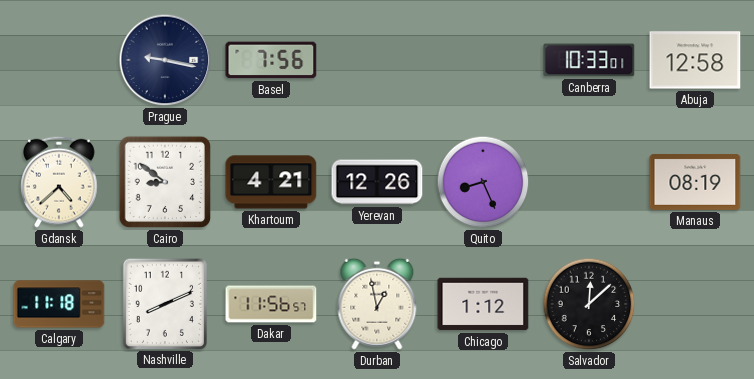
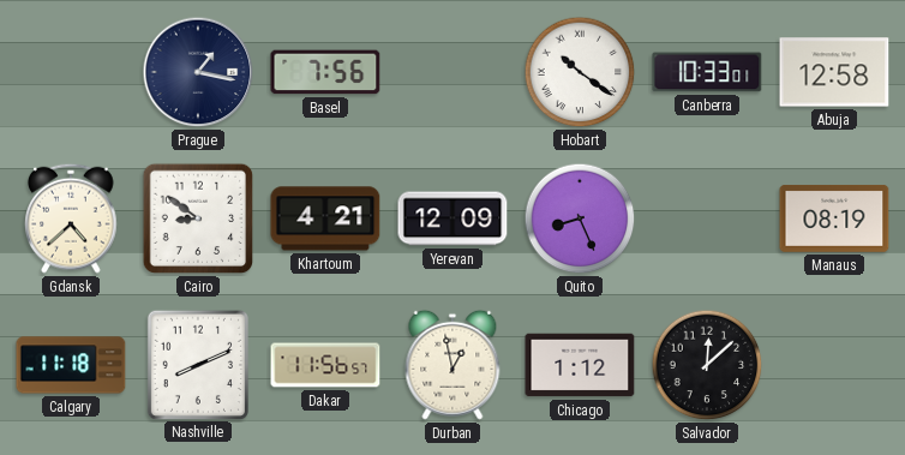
Prague: 9:17 -> 1:17
Hobart: none -> 10:21
Yerevan: 12:26 -> 12:09
